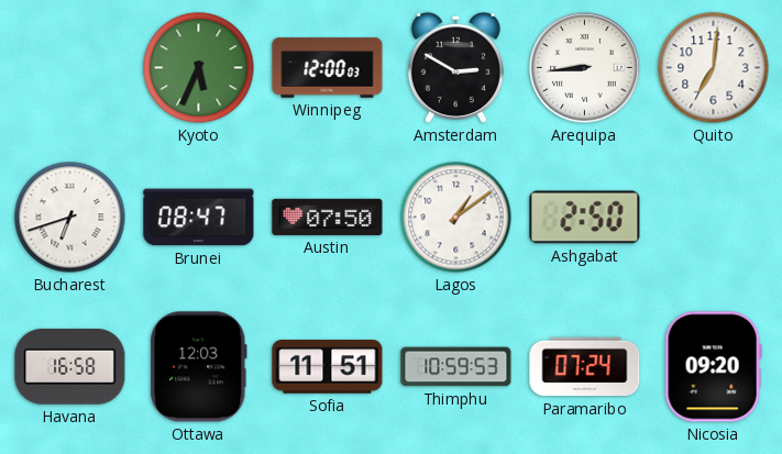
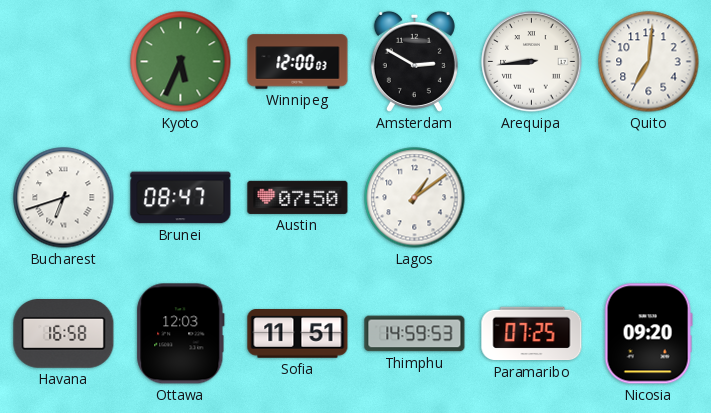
Ashgabat: 2:50 -> none
Thimphu: 10:59 -> 14:59
Paramaribo: 07:24 -> 07:25
